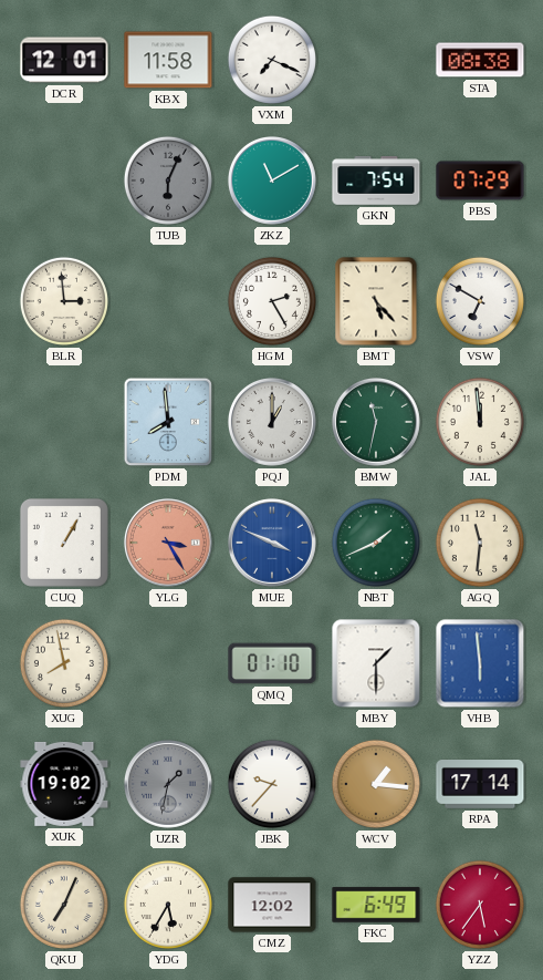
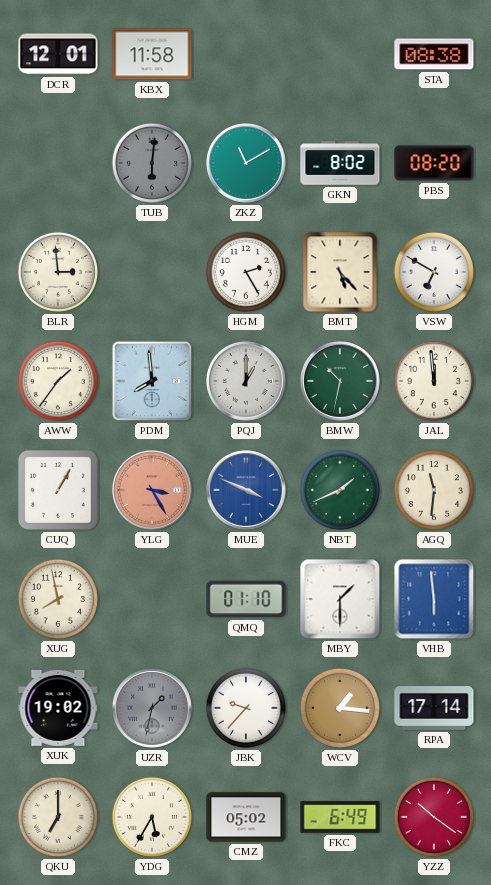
VXM: 7:19 -> none
TUB: 6:04 -> 6:01
GKN: 7:54 -> 8:02
PBS: 07:29 -> 08:20
AWW: none -> 1:36
BMW: 11:32 -> 10:32
QKU: 7:04 -> 7:00
CMZ: 12:02 -> 05:02
YZZ: 5:36 -> 10:21
